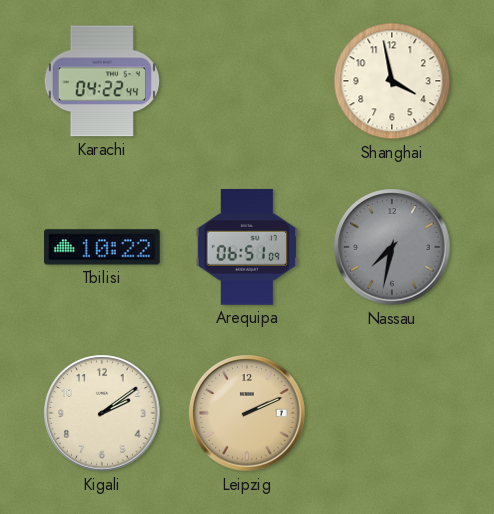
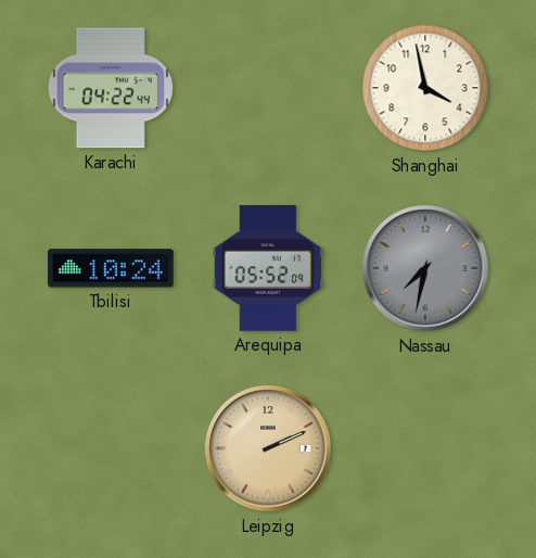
Tbilisi: 10:22 -> 10:24
Arequipa: 06:51 -> 05:52
Kigali: 2:09 -> none
